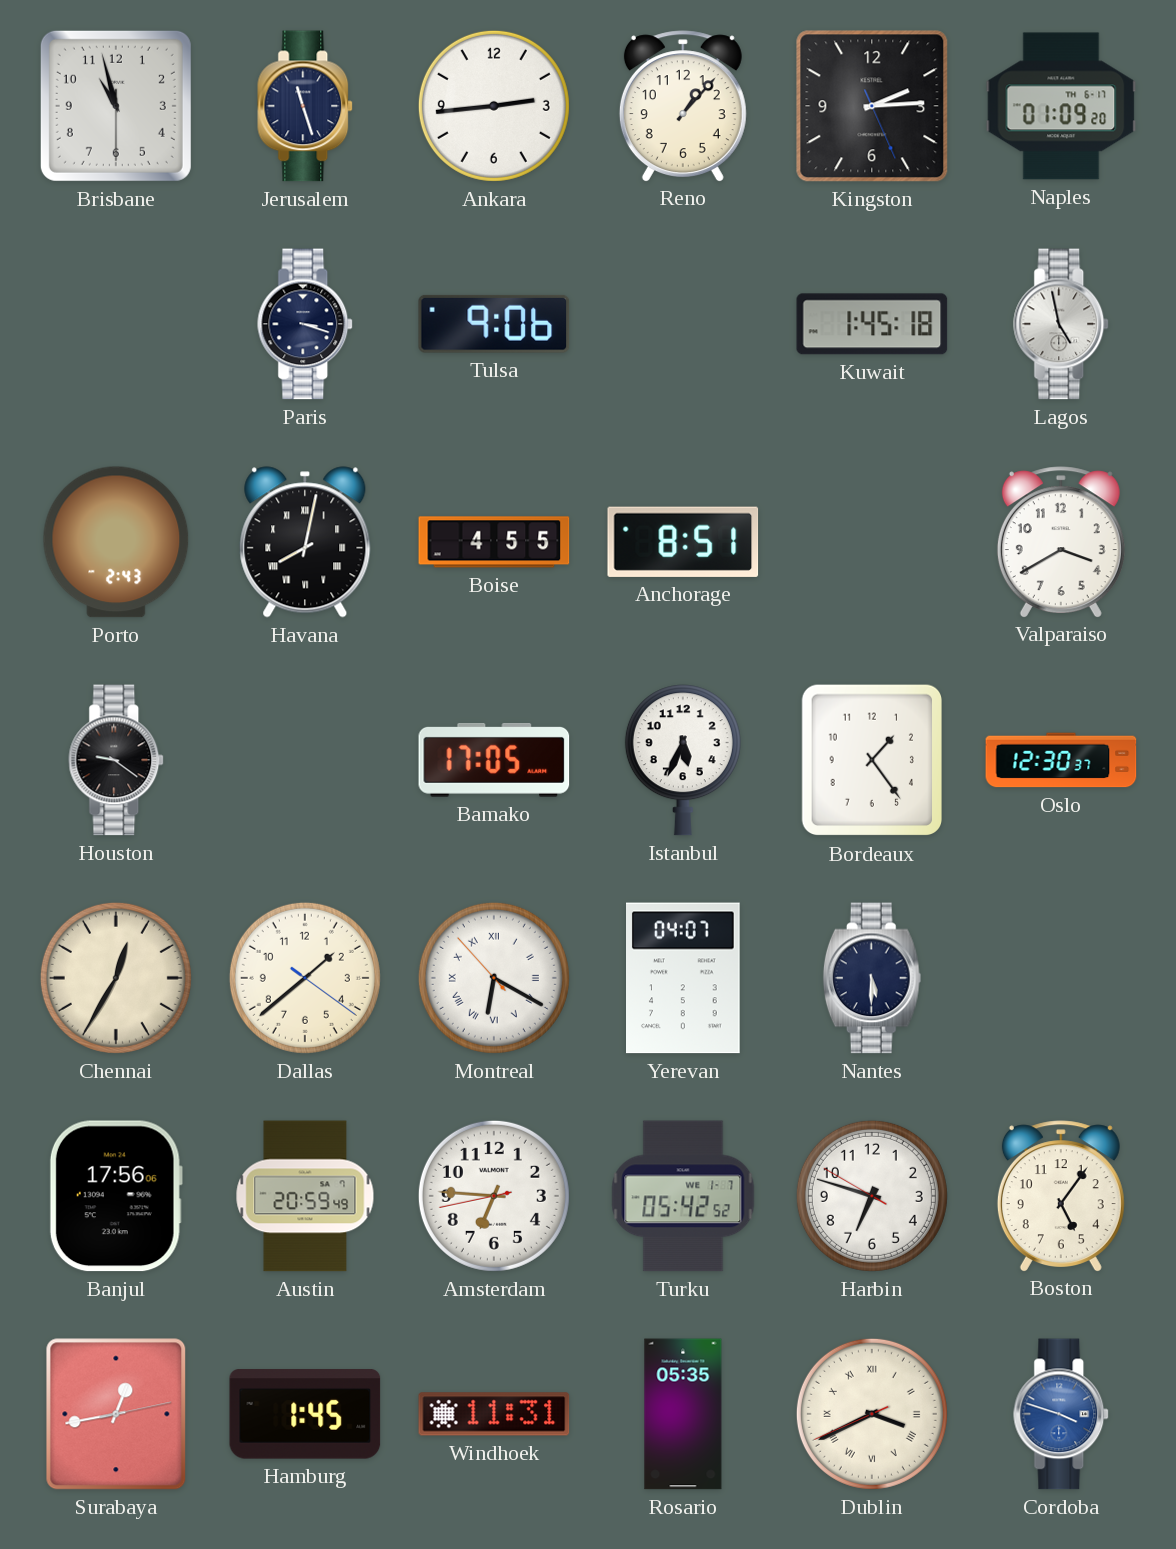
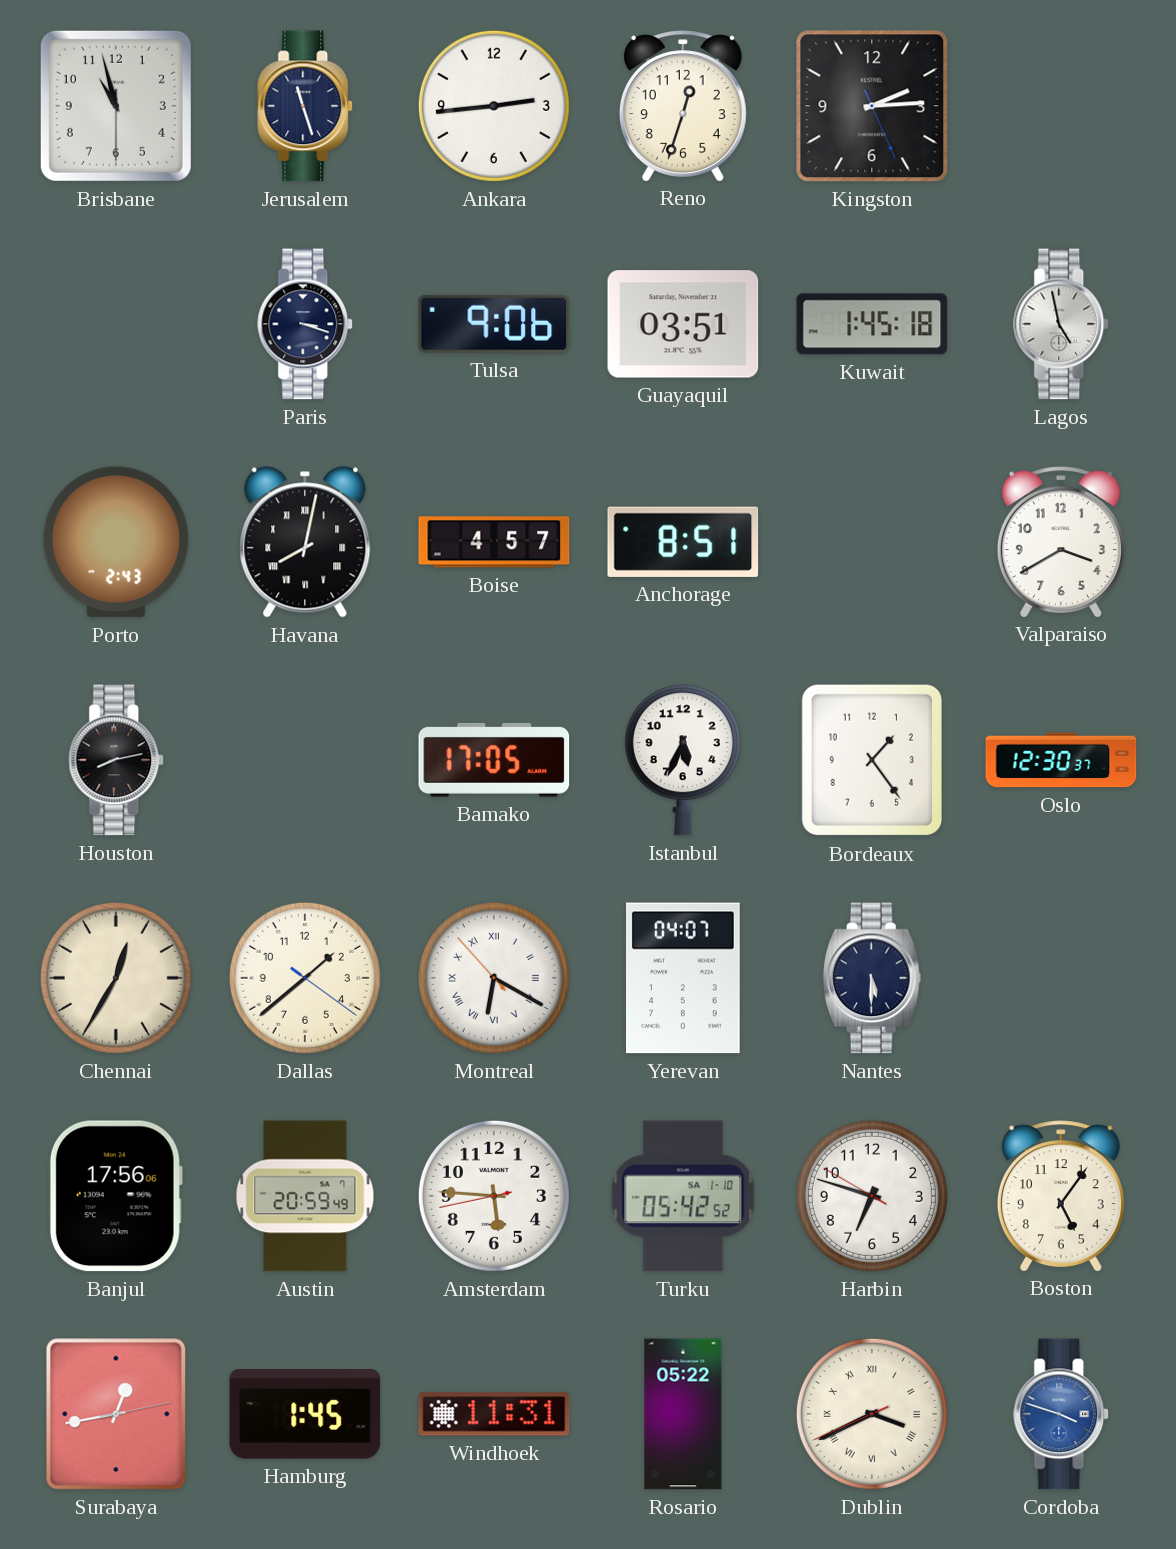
Reno: 1:07 -> 12:33
Naples: 01:09 -> none
Guayaquil: none -> 03:51
Boise: 4:55 -> 4:57
Houston: 9:21 -> 8:13
Amsterdam: 6:45 -> 5:45
Turku date: WE 1-7 -> SA 1-10
Rosario: 05:35 -> 05:22
